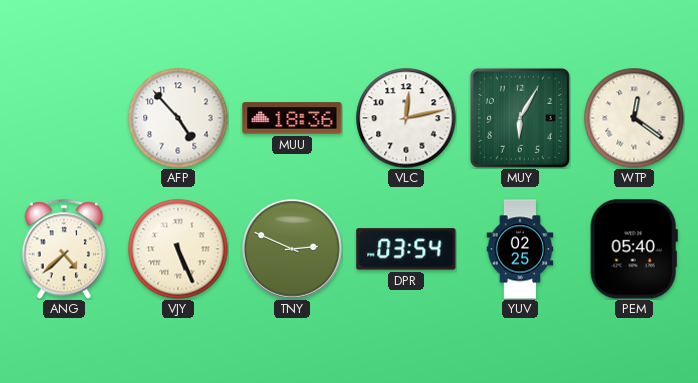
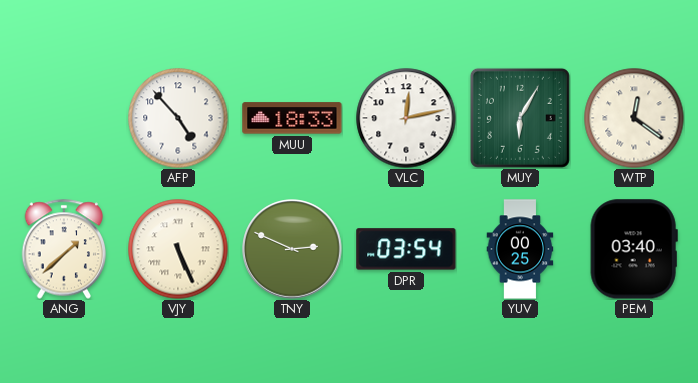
MUU: 18:36 -> 18:33
ANG: 4:38 -> 1:38
YUV: 02:25 -> 00:25
PEM: 05:40 -> 03:40
